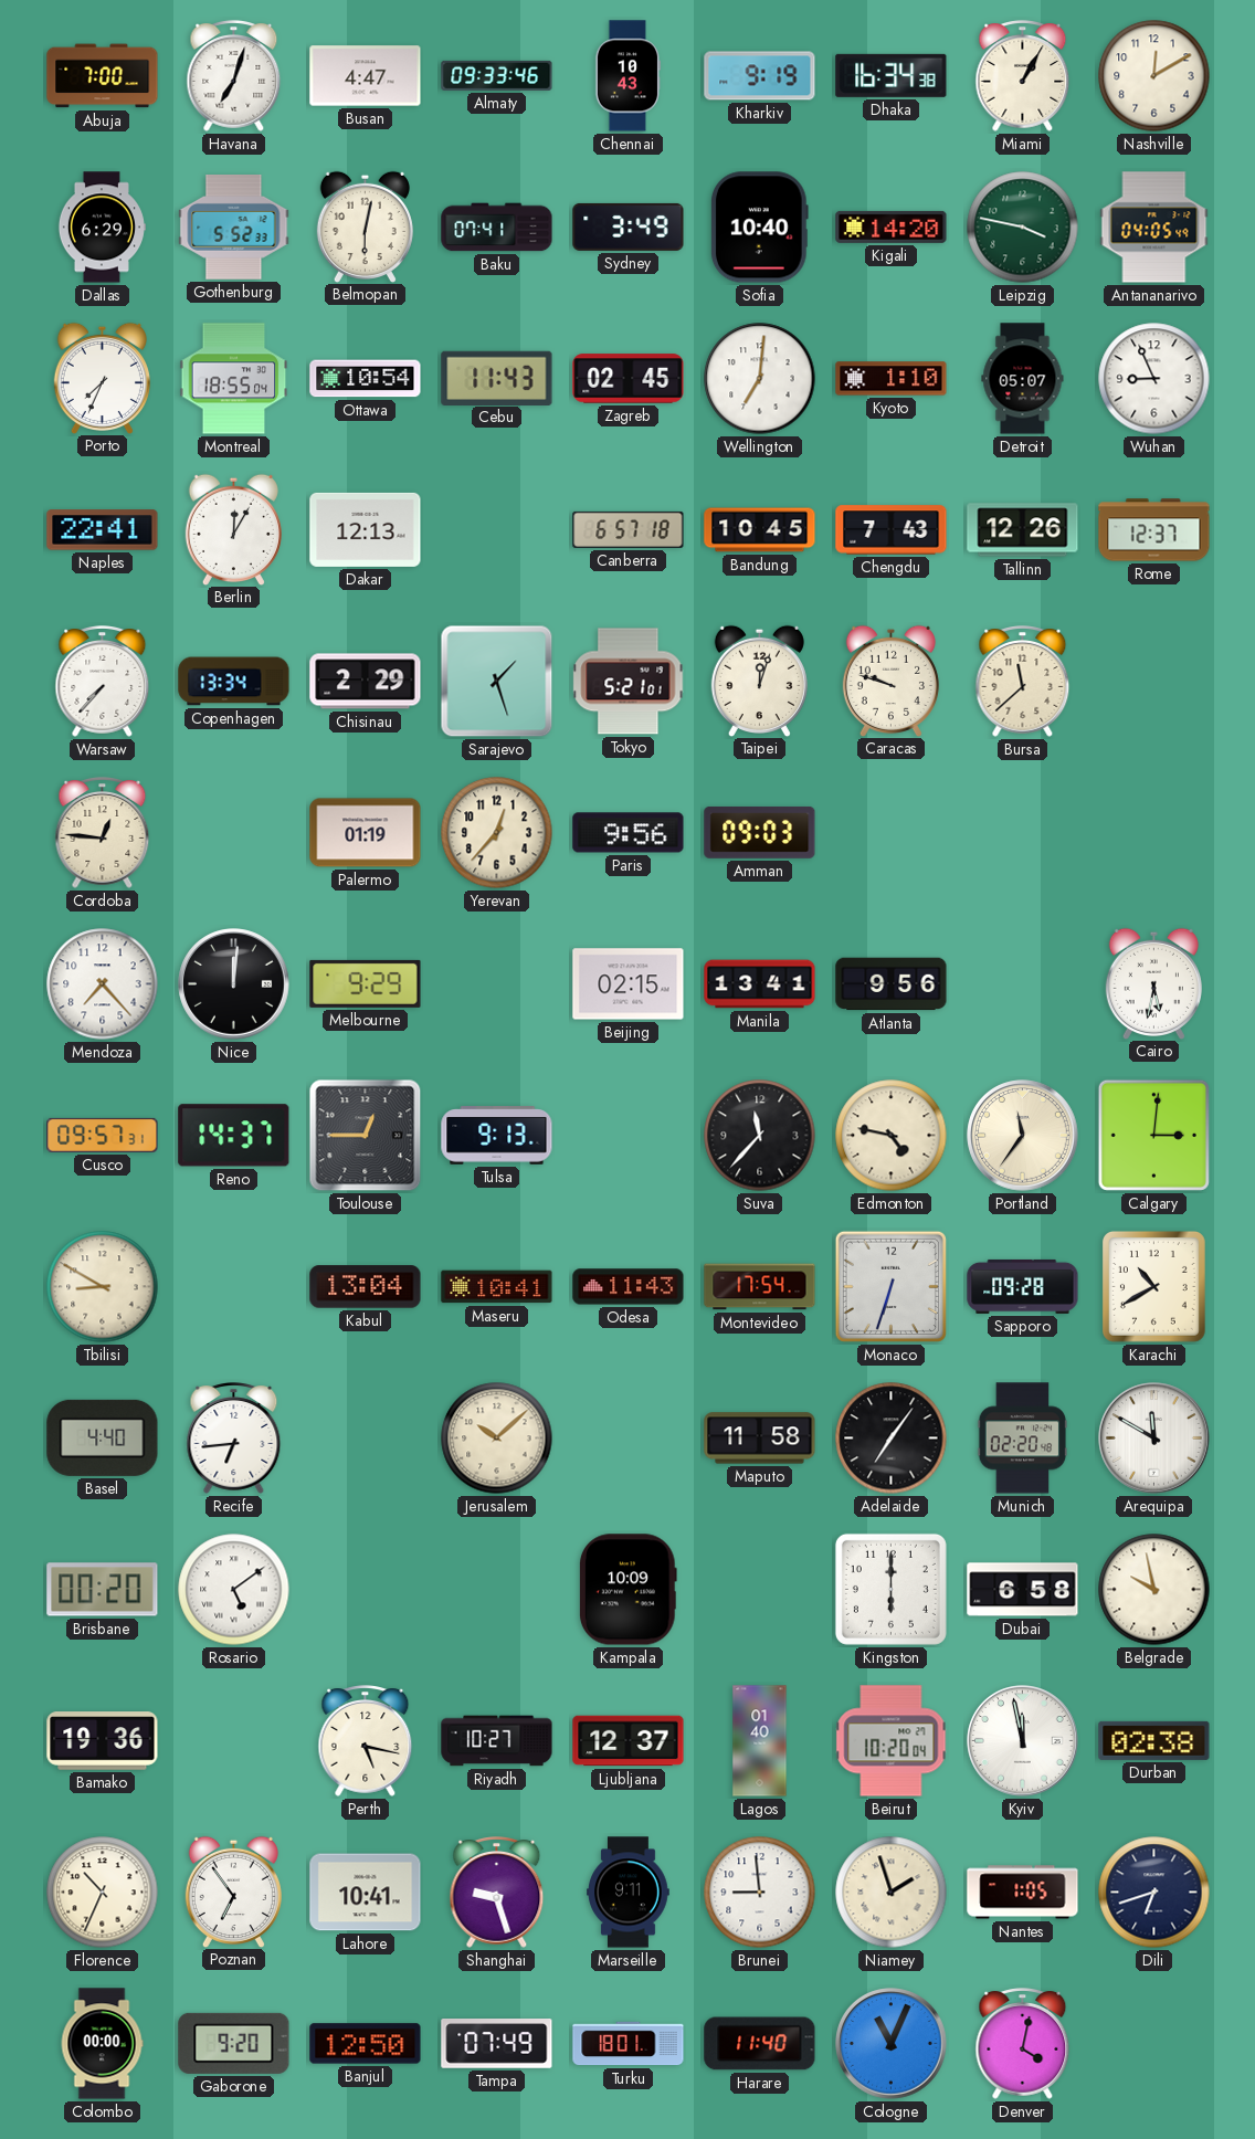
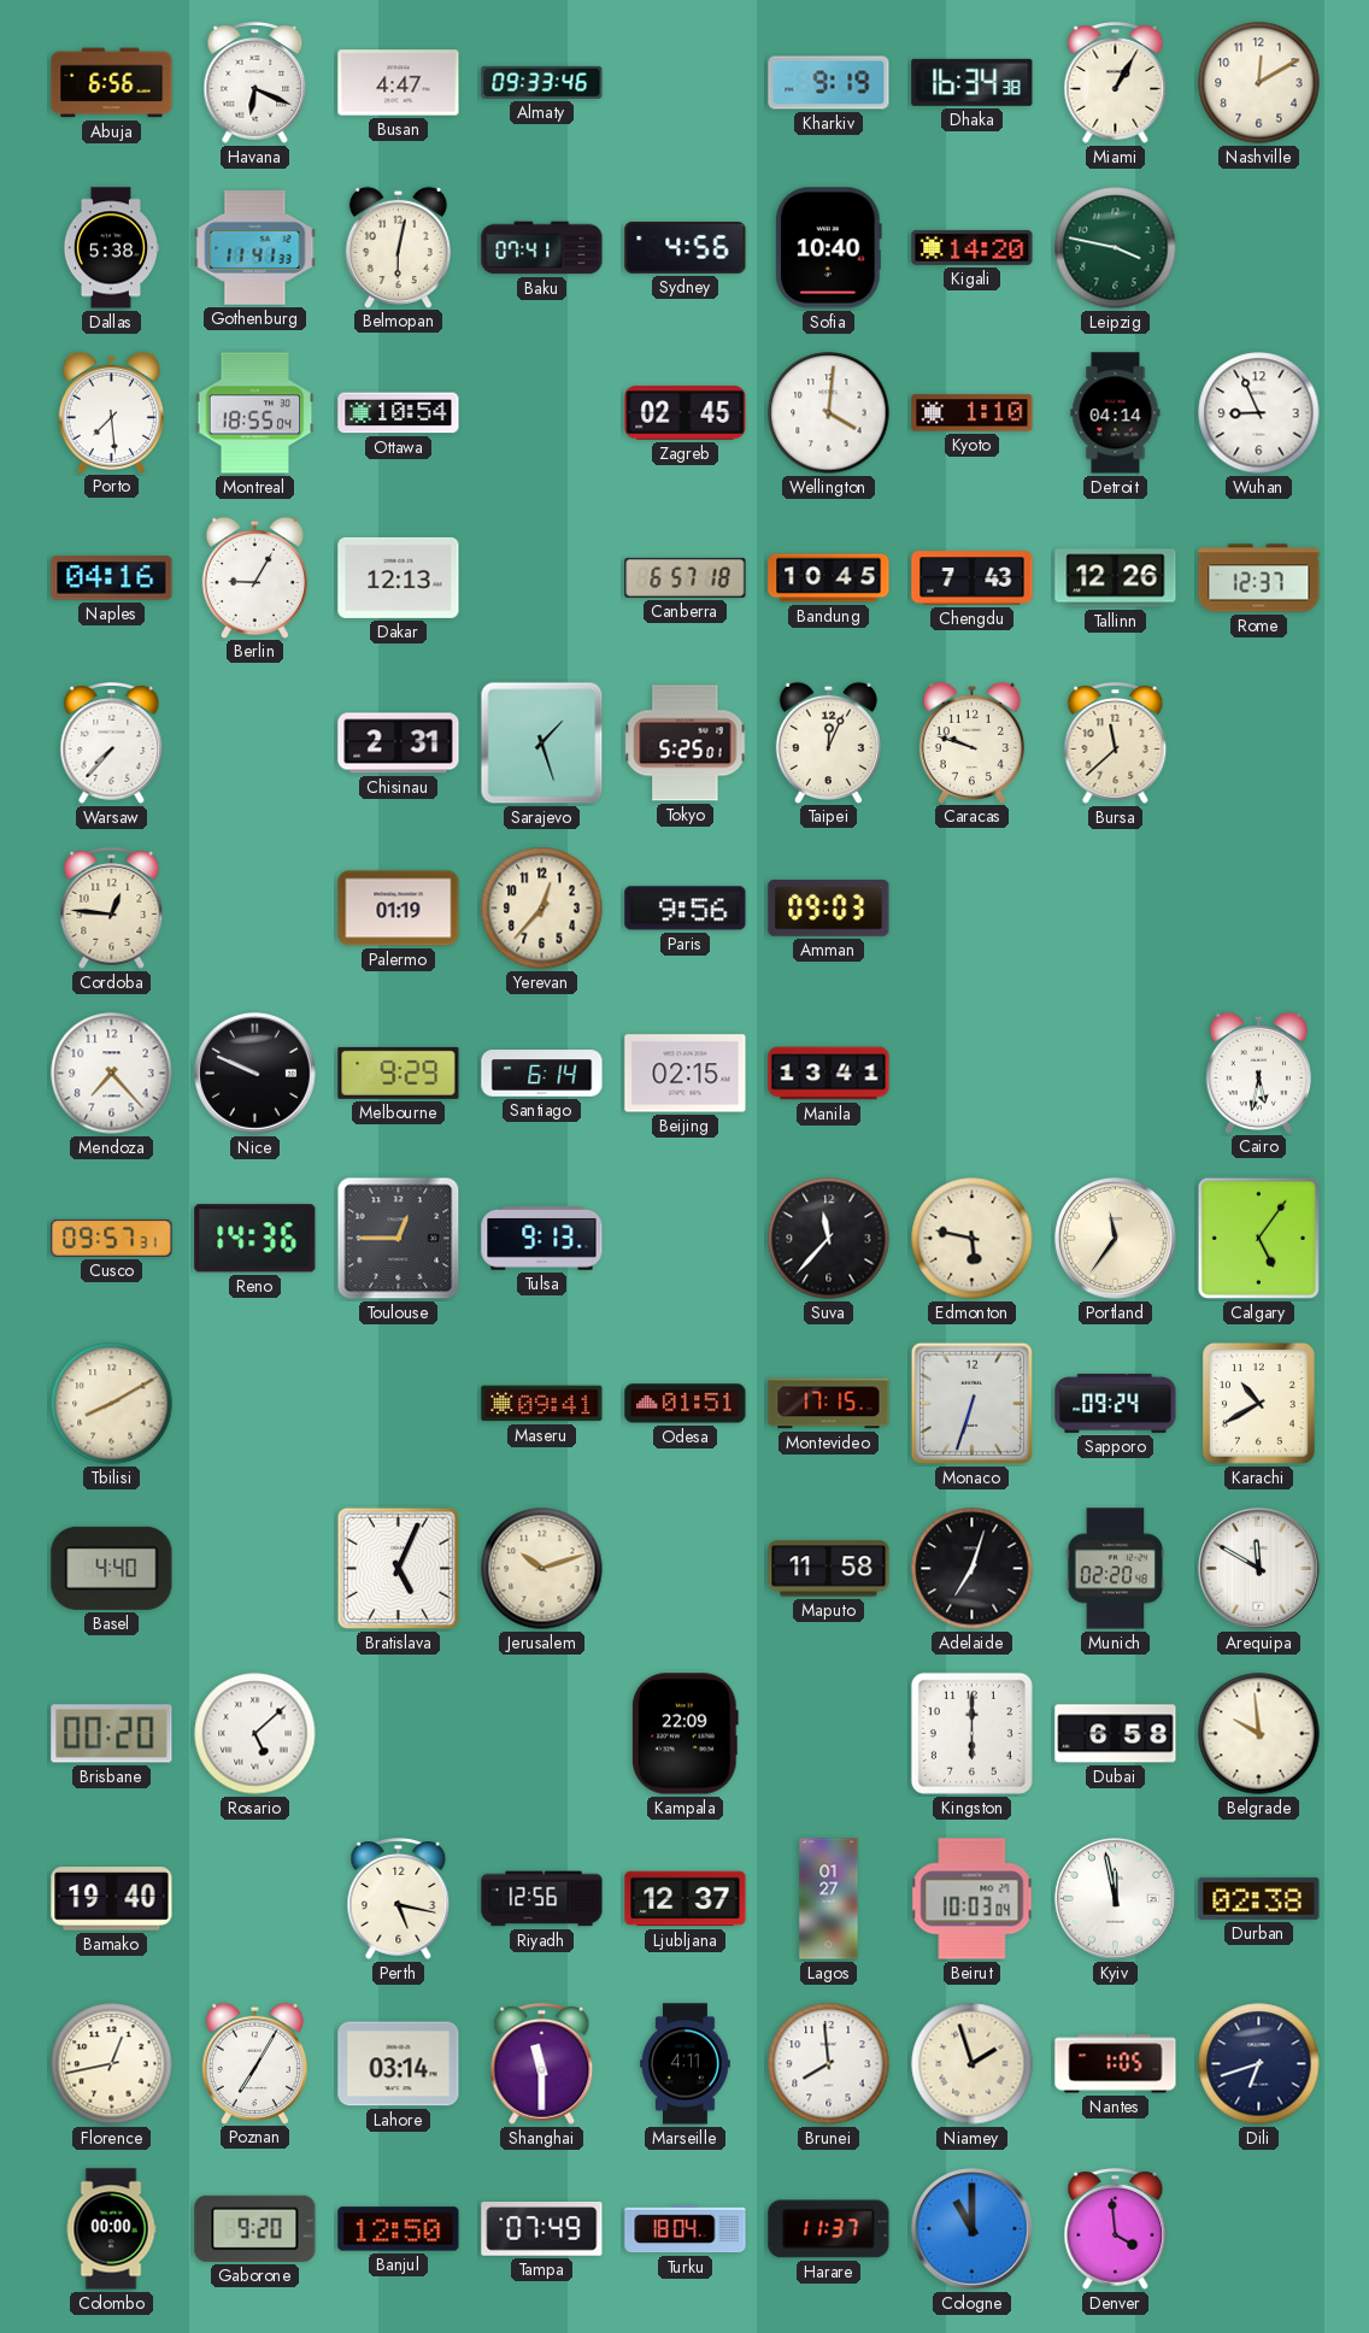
Abuja: 7:00 -> 6:56
Havana: 7:03 -> 6:19
Chennai: 10:43 -> none
Dallas: 6:29 -> 5:38
Gothenburg: 5:52 -> 11:41
Sydney: 3:49 -> 4:56
Antananarivo: 04:05 -> none
Porto: 7:34 -> 7:29
Cebu: 11:43 -> none
Wellington: 7:01 -> 4:01
Detroit: 05:07 -> 04:14
Naples: 22:41 -> 04:16
Berlin: 12:05 -> 9:05
Copenhagen: 13:34 -> none
Chisinau: 2:29 -> 2:31
Tokyo: 5:21 -> 5:25
Taipei: 12:03 -> 12:04
Nice: 12:01 -> 9:49
Santiago: none -> 6:14
Atlanta: 9:56 -> none
Reno: 14:37 -> 14:36
Edmonton: 4:47 -> 5:47
Calgary: 3:01 -> 5:06
Tbilisi: 8:50 -> 8:10
Kabul: 13:04 -> none
Maseru: 10:41 -> 09:41
Odesa: 11:43 -> 01:51
Montevideo: 17:54 -> 17:15
Sapporo: 09:28 -> 09:24
Recife: 6:44 -> none
Bratislava: none -> 5:04
Jerusalem: 10:08 -> 10:12
Adelaide: 7:06 -> 7:03
Rosario: 5:09 -> 5:08
Kampala: 10:09 -> 22:09
Belgrade: 9:58 -> 9:59
Bamako: 19:36 -> 19:40
Riyadh: 10:27 -> 12:56
Lagos: 01:40 -> 01:27
Beirut: 10:20 -> 10:03
Florence: 10:34 -> 12:43
Poznan: 6:54 -> 7:05
Lahore: 10:41 -> 03:14
Shanghai: 9:27 -> 11:30
Marseille: 9:11 -> 4:11
Brunei: 8:59 -> 7:59
Turku: 18:01 -> 18:04
Harare: 11:40 -> 11:37
Cologne: 11:04 -> 11:00
Denver: 4:02 -> 3:59
